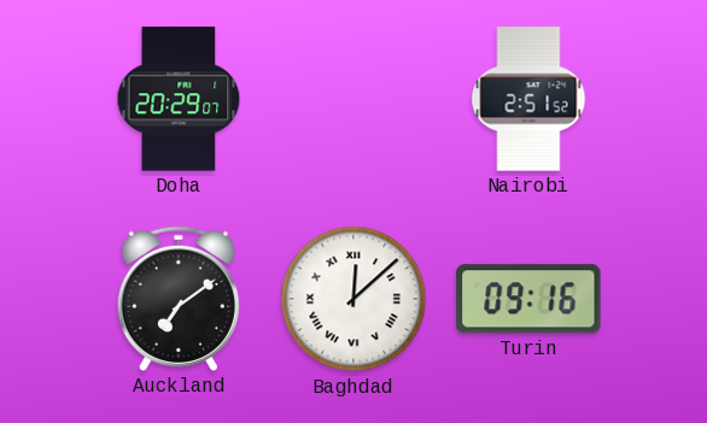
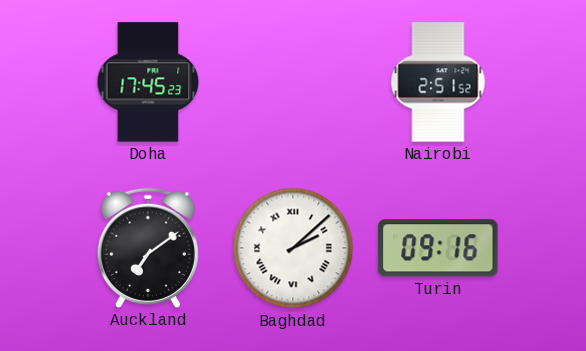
Doha: 20:29 -> 17:45
Baghdad: 12:08 -> 2:08
